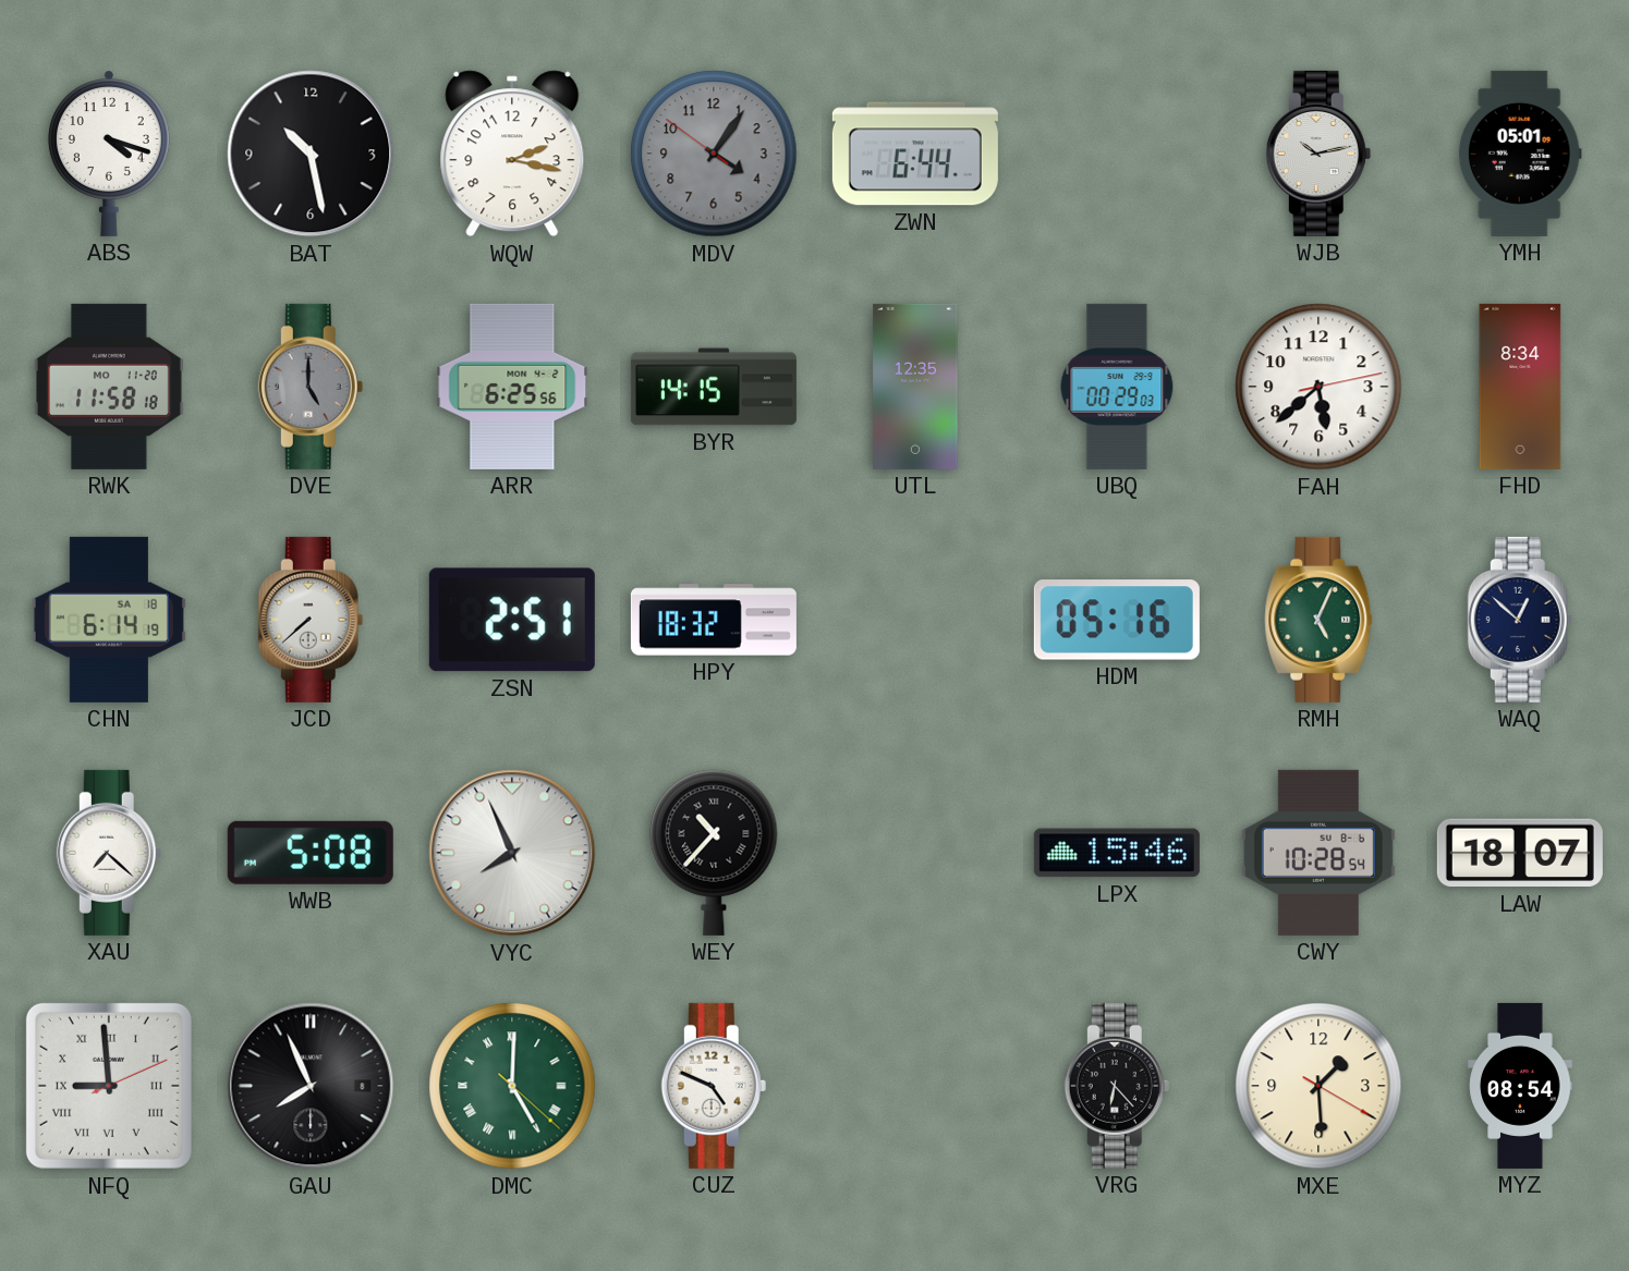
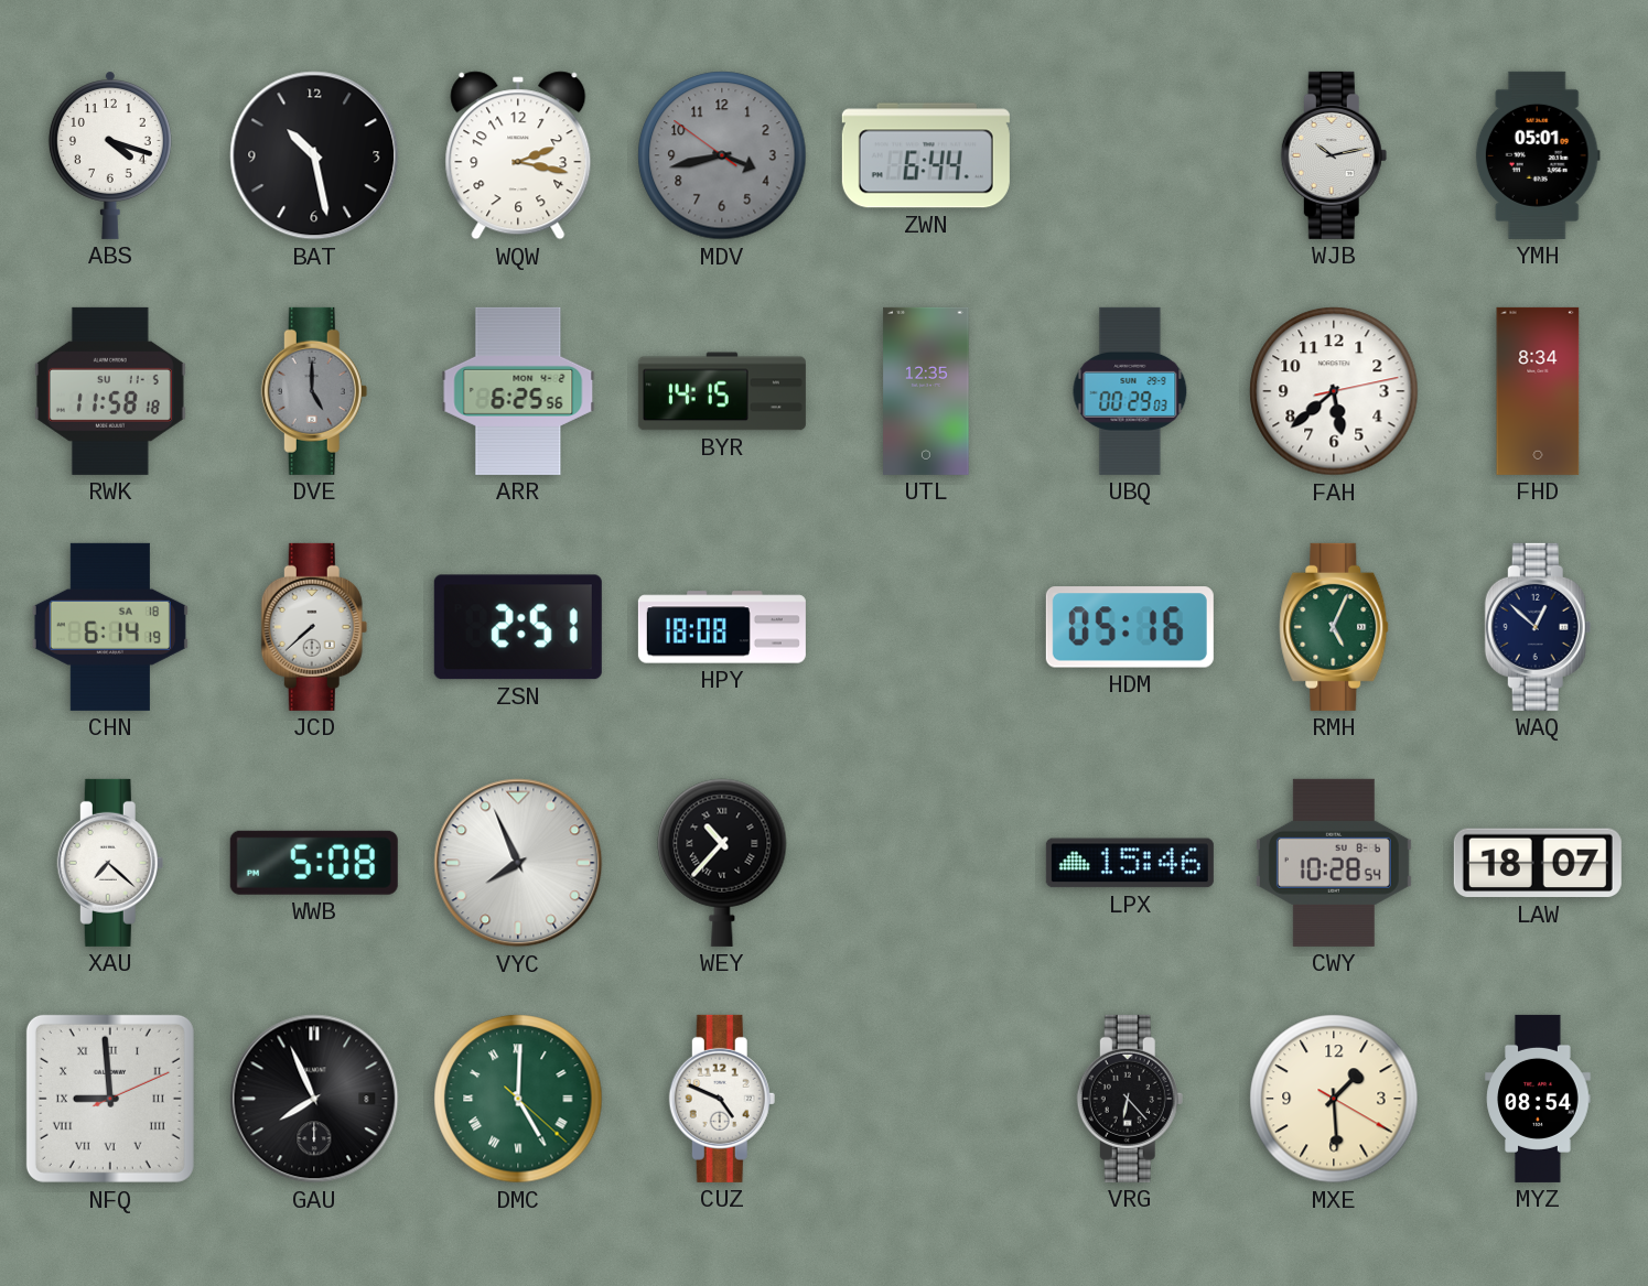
MDV: 4:05 -> 3:42
RWK date: MO 11-20 -> SU 11-5
HPY: 18:32 -> 18:08
